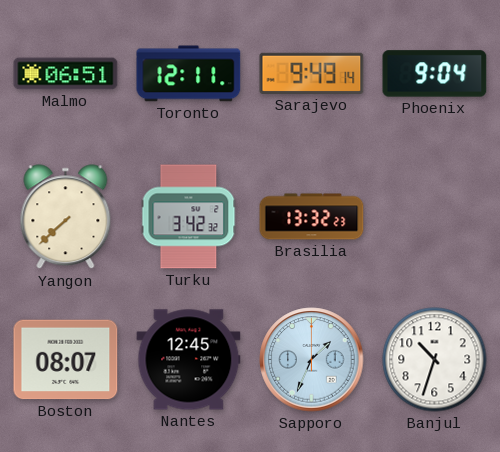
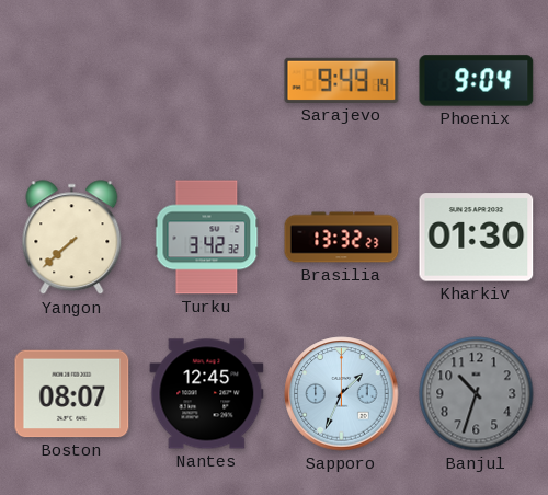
Malmo: 06:51 -> none
Toronto: 12:11 -> none
Kharkiv: none -> 01:30
Banjul dial: white -> grey
